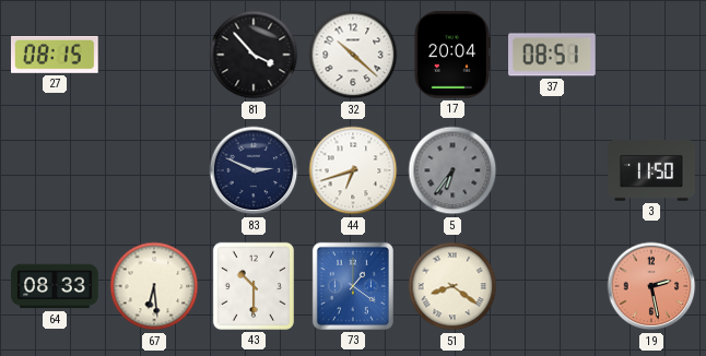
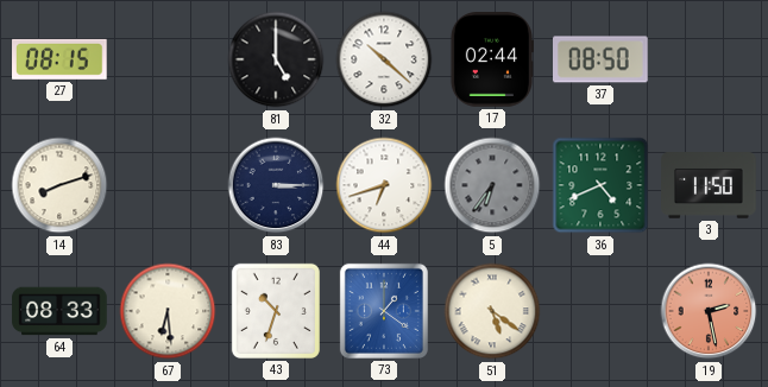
81: 3:53 -> 5:00
17: 20:04 -> 02:44
37: 08:51 -> 08:50
14: none -> 8:12
83: 2:49 -> 3:15
36: none -> 4:41
43: 10:30 -> 10:33
51: 8:21 -> 5:21
